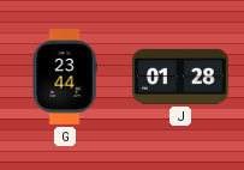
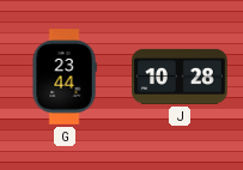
J: 01:28 -> 10:28
